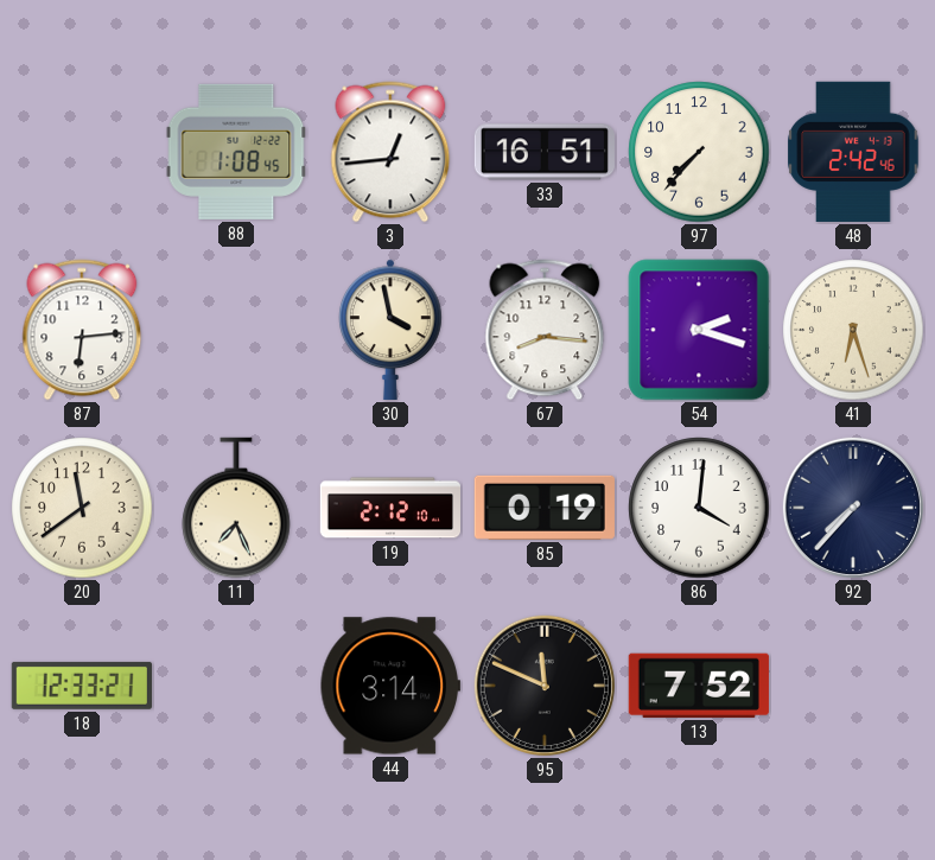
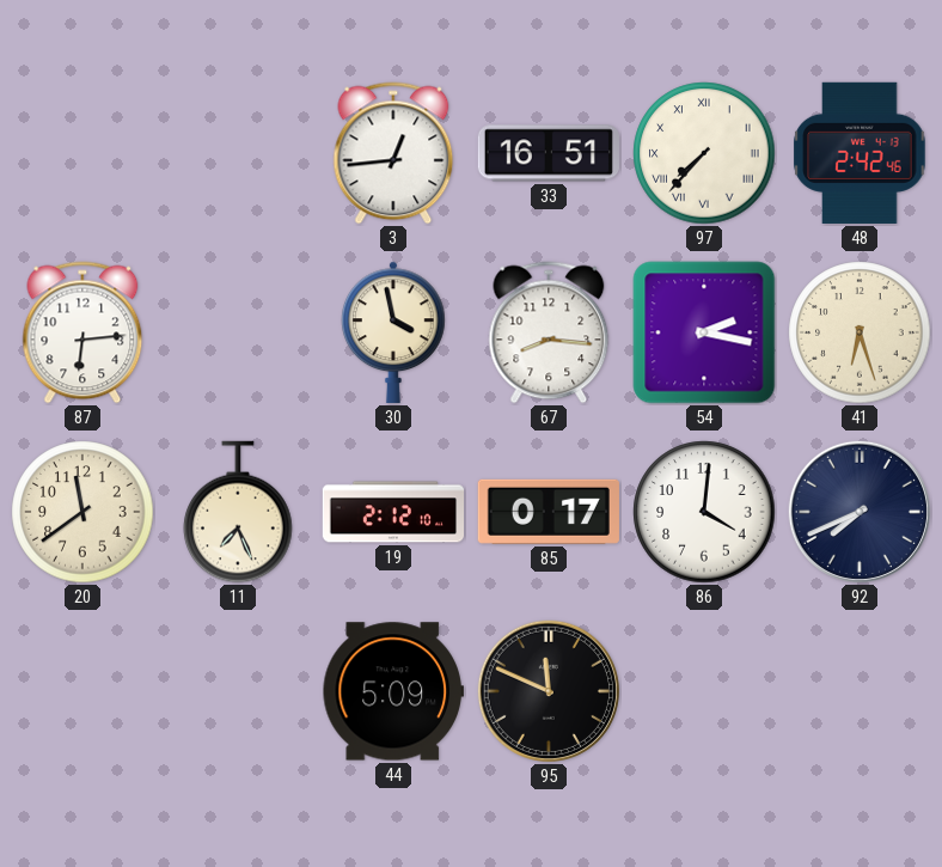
88: 1:08 -> none
97 numerals: Arabic -> Roman
54: 2:18 -> 2:17
85: 0:19 -> 0:17
92: 7:37 -> 7:41
18: 12:33 -> none
44: 3:14 -> 5:09
13: 7:52 -> none
